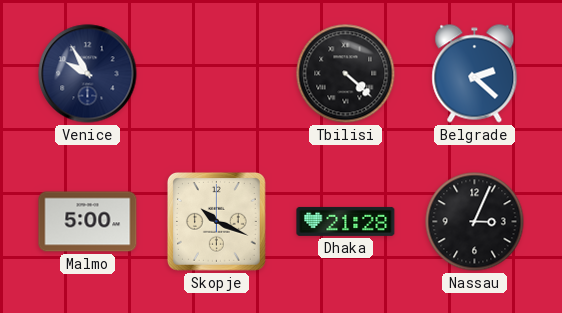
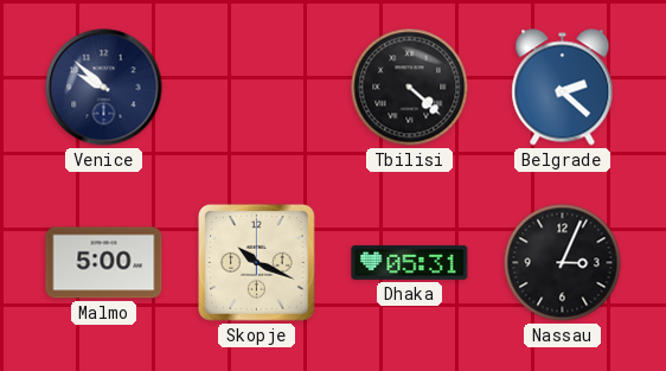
Venice: 9:55 -> 9:52
Dhaka: 21:28 -> 05:31
